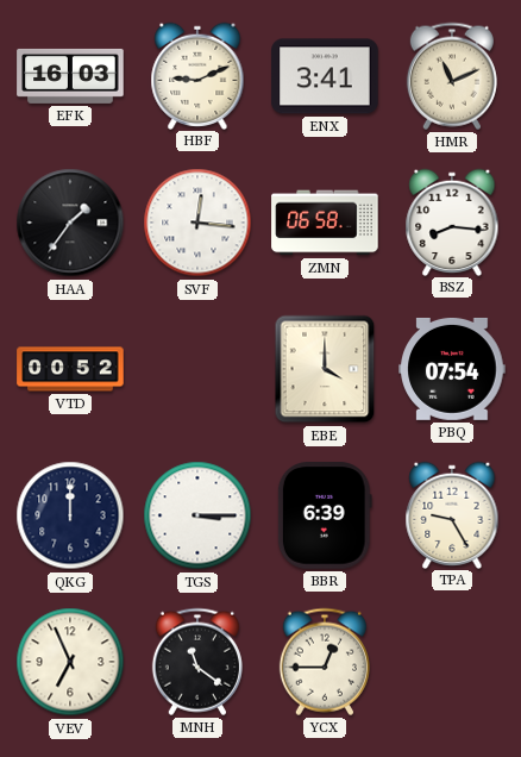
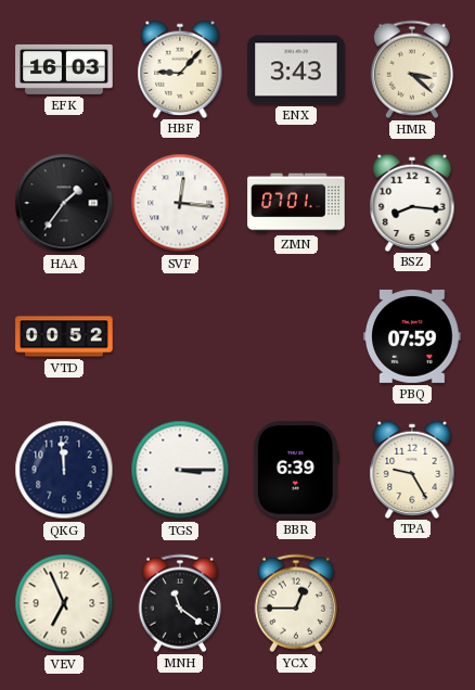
HBF: 9:11 -> 9:07
ENX: 3:41 -> 3:43
HMR: 11:11 -> 3:22
ZMN: 06:58 -> 07:01
EBE: 4:00 -> none
PBQ: 07:54 -> 07:59
QKG: 12:00 -> 11:59
